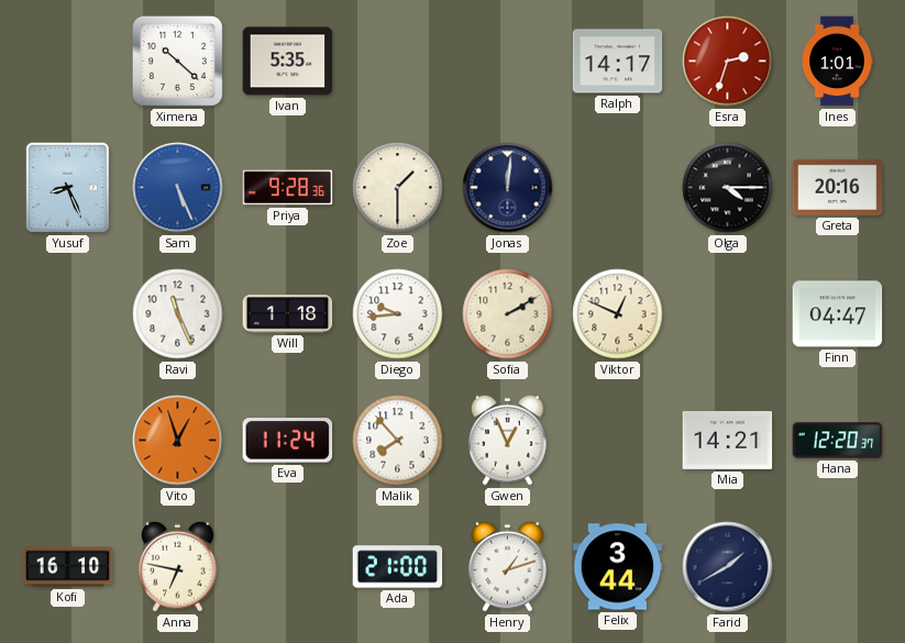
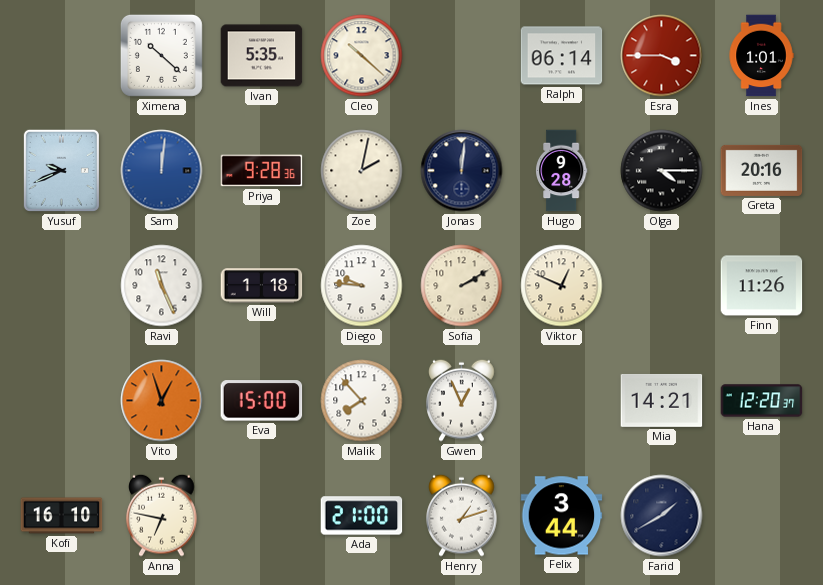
Cleo: none -> 10:22
Ralph: 14:17 -> 06:14
Esra: 2:33 -> 3:45
Yusuf: 8:26 -> 9:41
Sam: 5:26 -> 12:01
Zoe: 1:30 -> 2:02
Hugo: none -> 9:28
Diego: 9:44 -> 9:46
Finn: 04:47 -> 11:26
Eva: 11:24 -> 15:00
